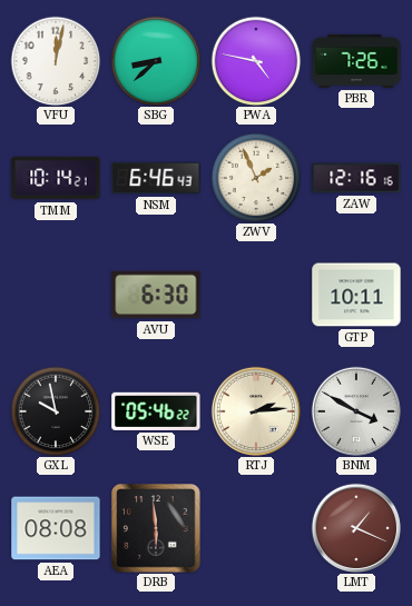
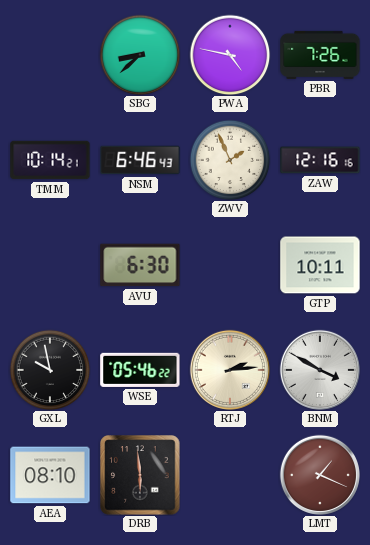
VFU: 12:02 -> none
AEA: 08:08 -> 08:10
